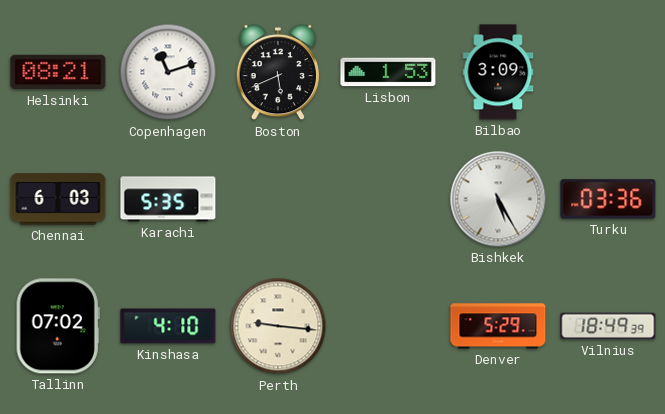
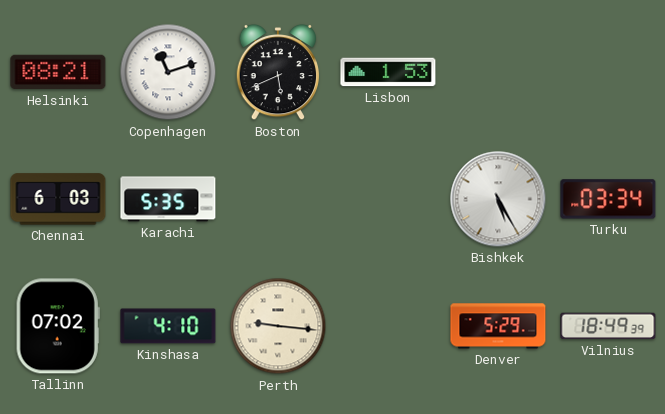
Bilbao: 3:09 -> none
Turku: 03:36 -> 03:34
